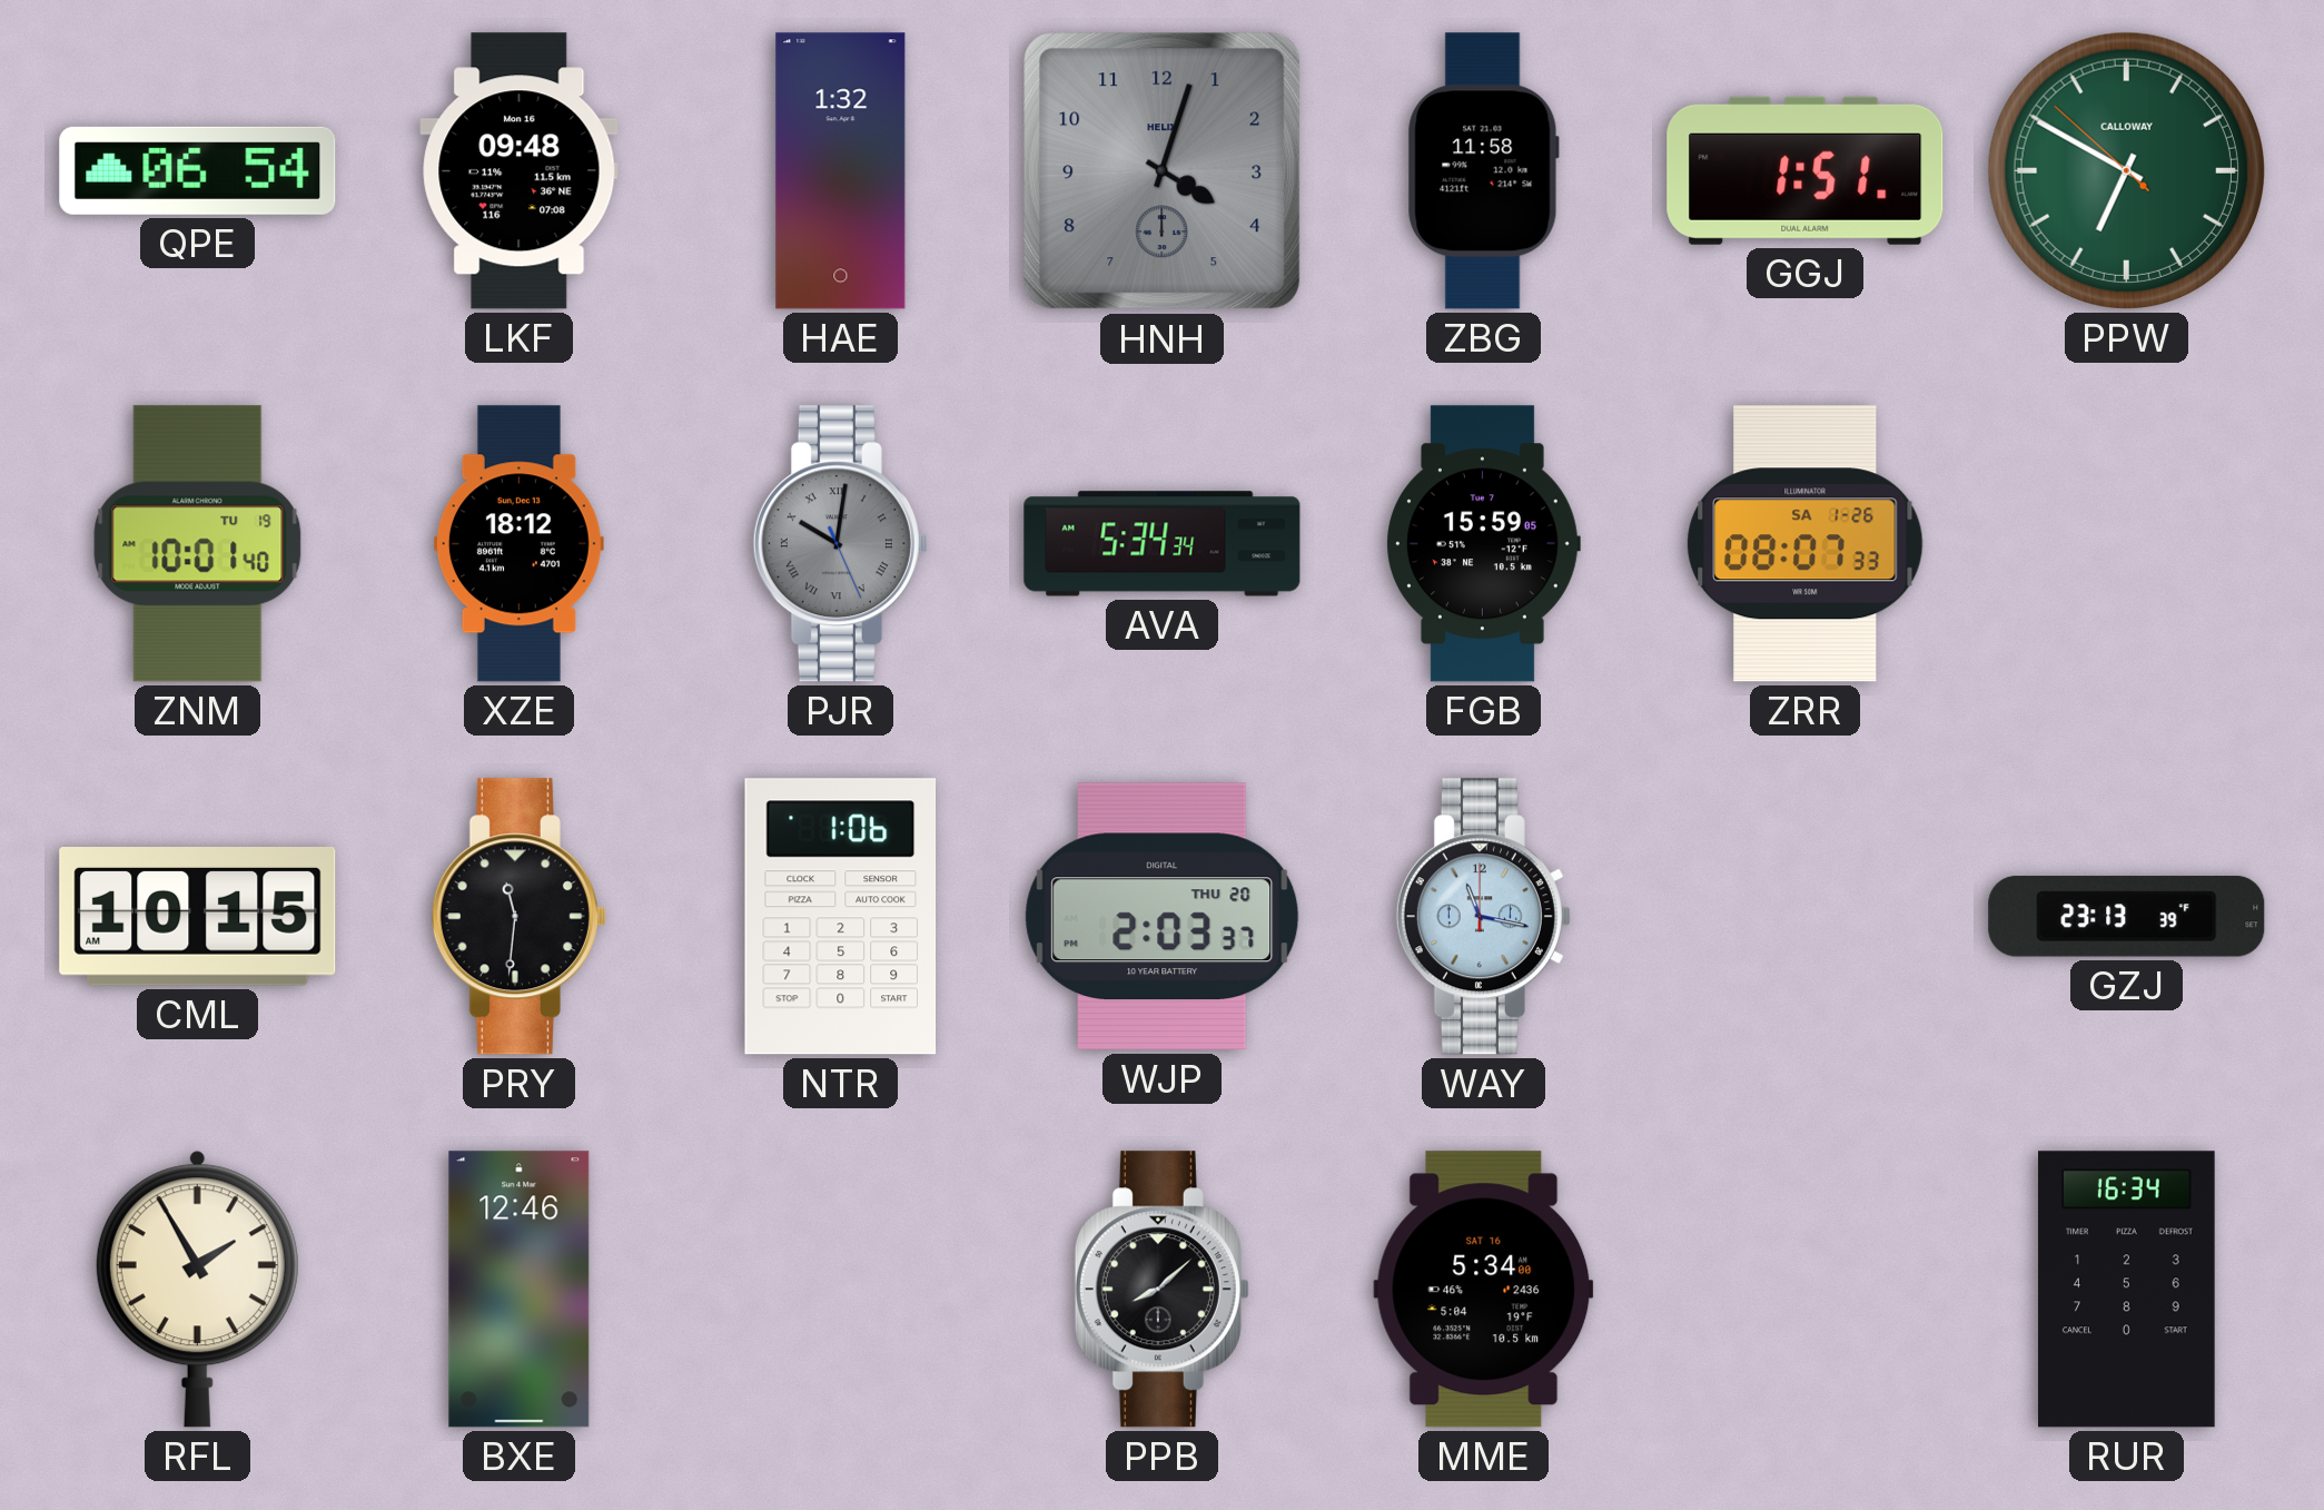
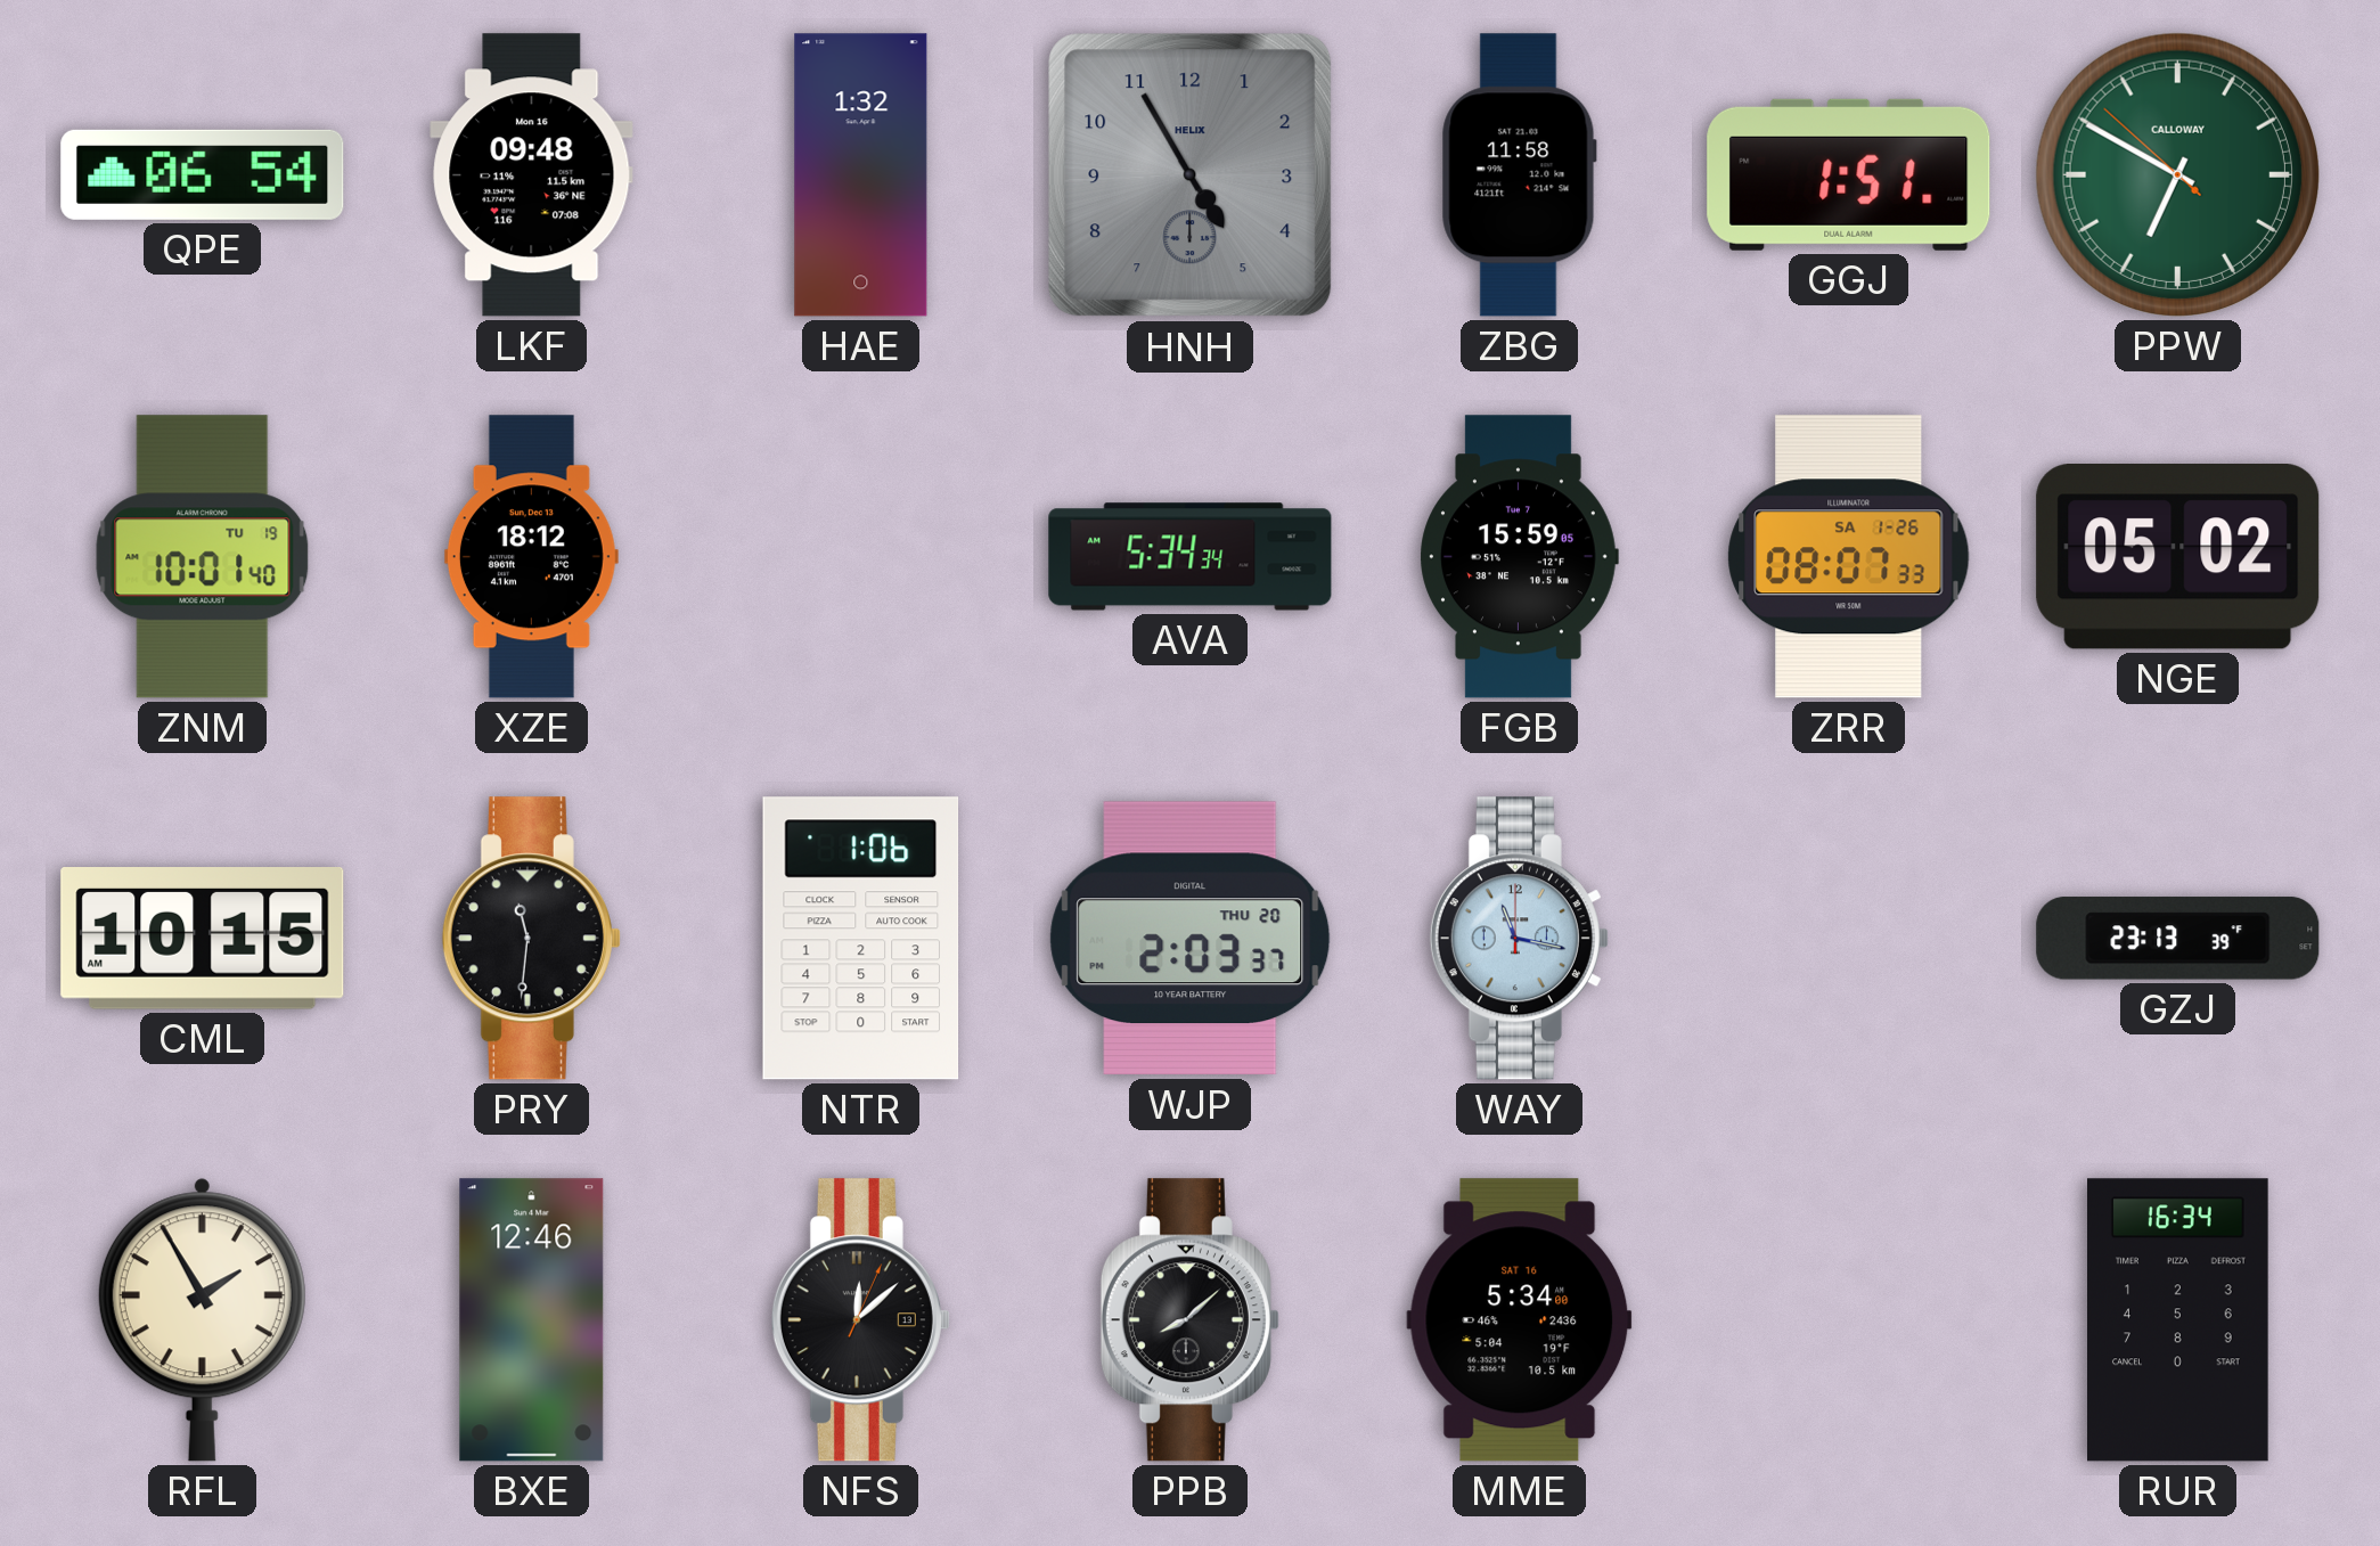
HNH: 4:03 -> 4:55
PJR: 10:01 -> none
NGE: none -> 05:02
NFS: none -> 12:08
